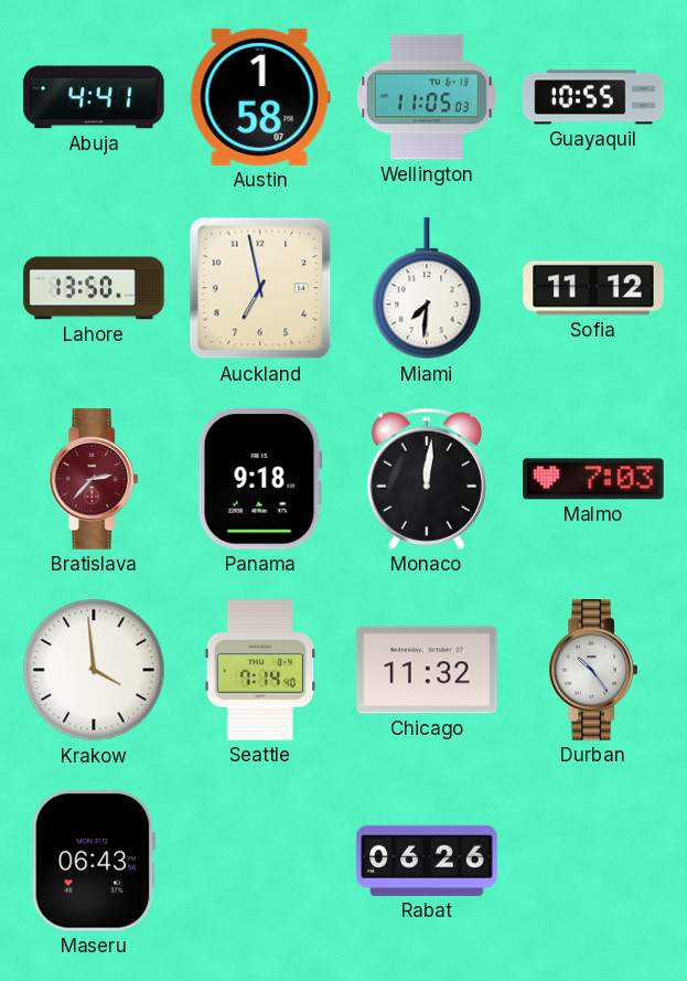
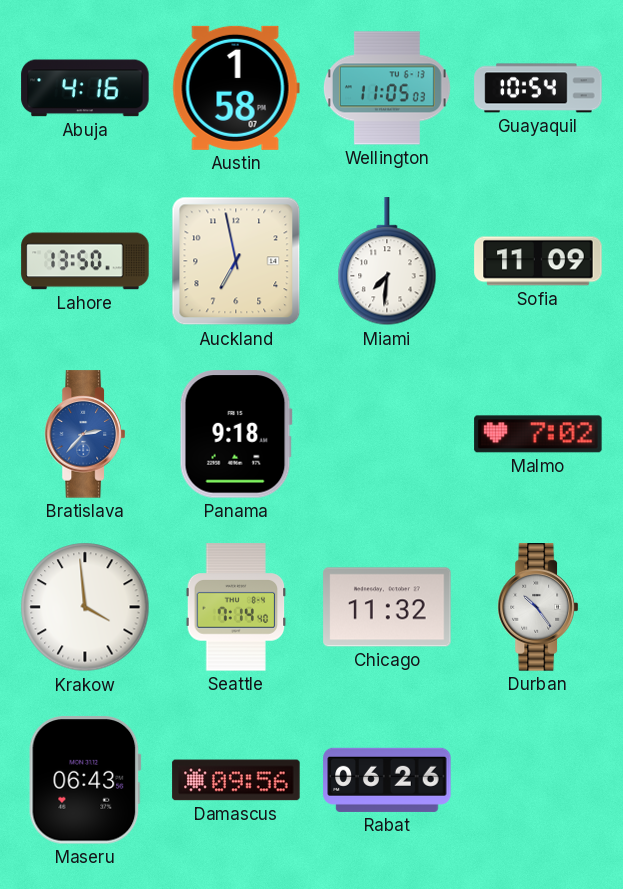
Abuja: 4:41 -> 4:16
Guayaquil: 10:55 -> 10:54
Sofia: 11:12 -> 11:09
Bratislava dial: burgundy -> blue
Monaco: 12:01 -> none
Malmo: 7:03 -> 7:02
Damascus: none -> 09:56
